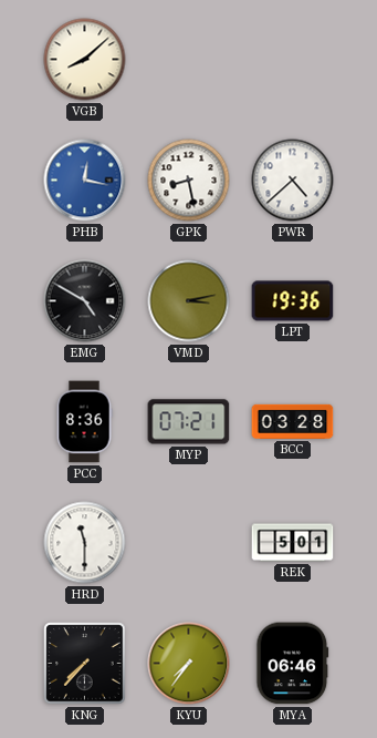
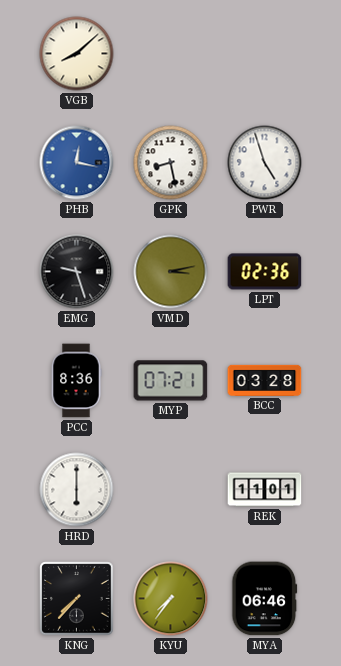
PWR: 4:38 -> 4:57
EMG: 4:50 -> 9:27
LPT: 19:36 -> 02:36
HRD: 11:30 -> 6:00
REK: 5:01 -> 11:01
